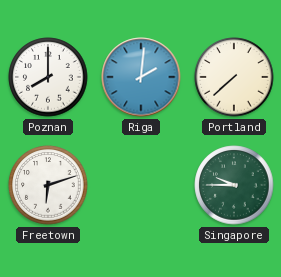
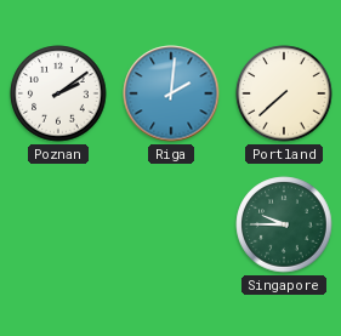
Poznan: 8:00 -> 2:09
Freetown: 6:12 -> none
